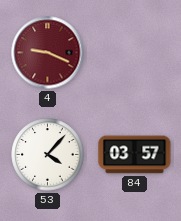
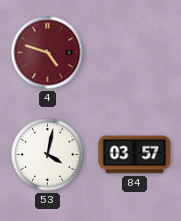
4: 9:19 -> 4:48
53: 4:07 -> 4:02
